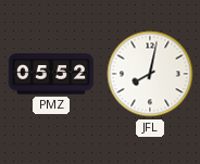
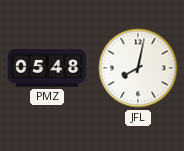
PMZ: 05:52 -> 05:48
